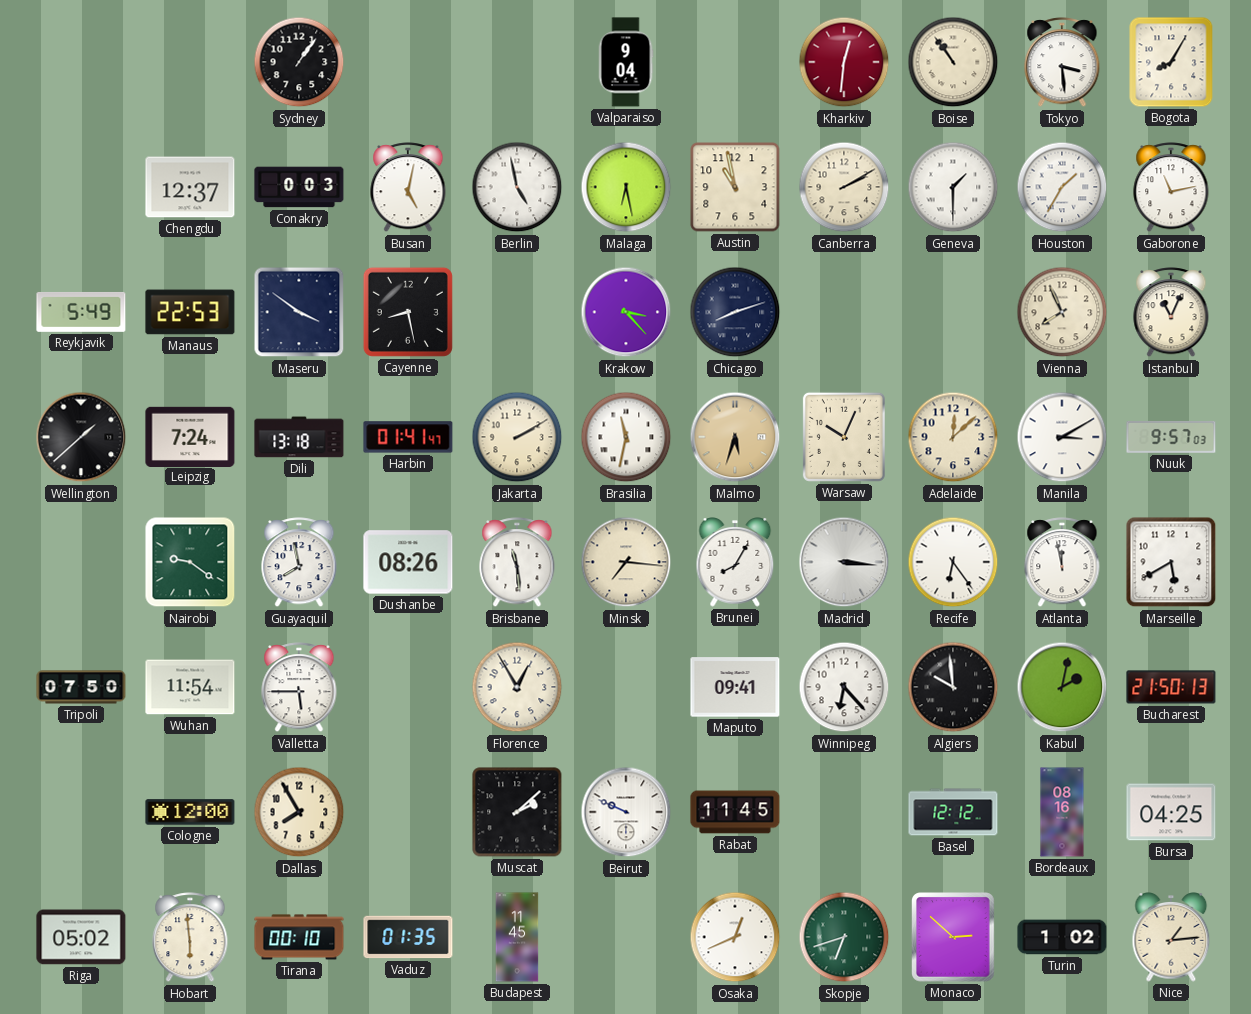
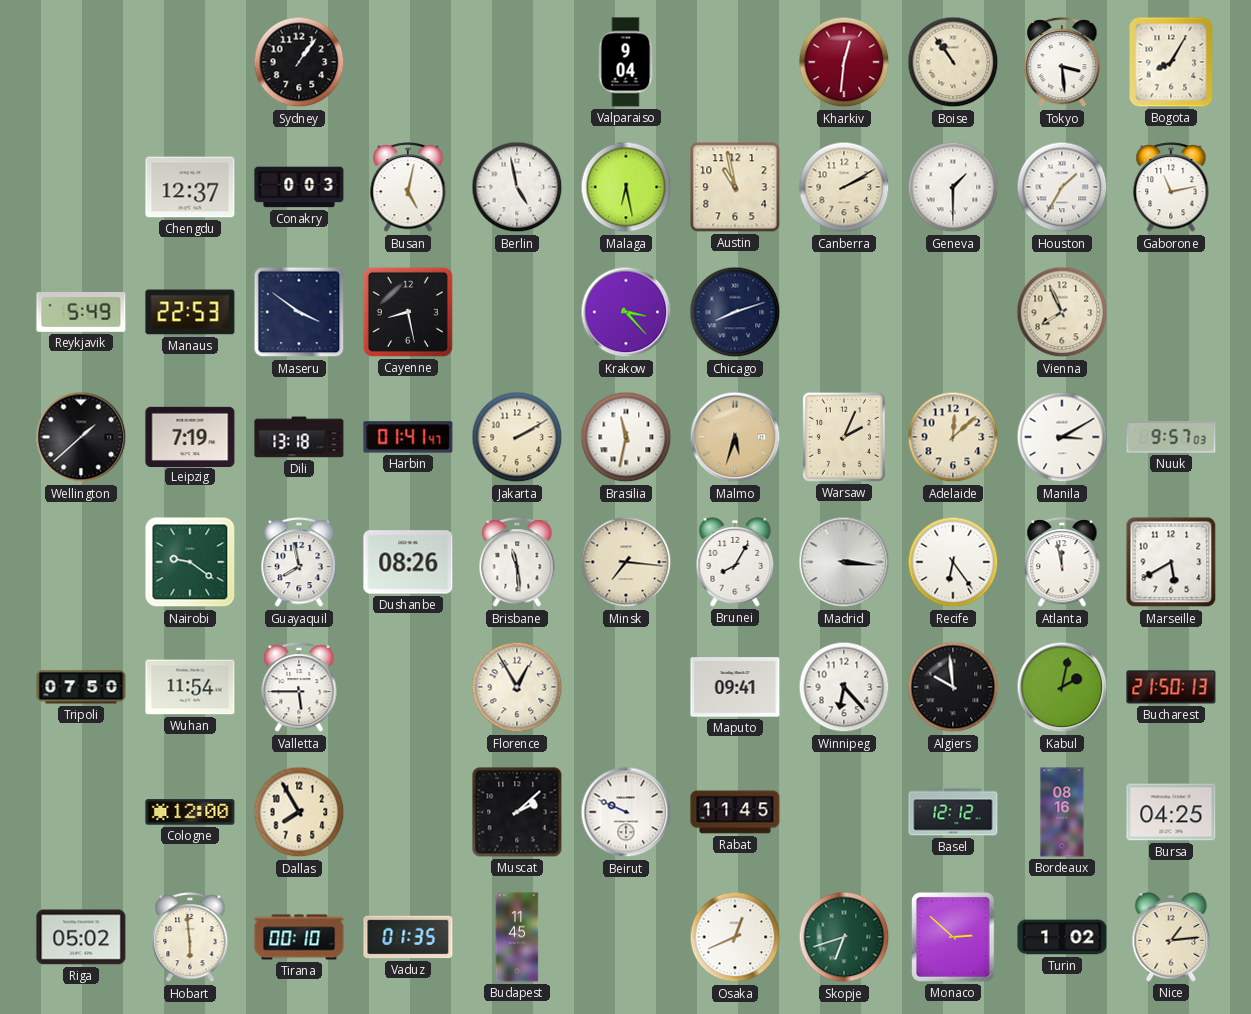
Istanbul: 11:04 -> none
Leipzig: 7:24 -> 7:19
Warsaw: 10:04 -> 2:04
